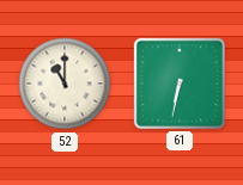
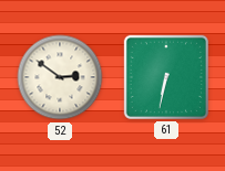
52: 11:00 -> 2:51
